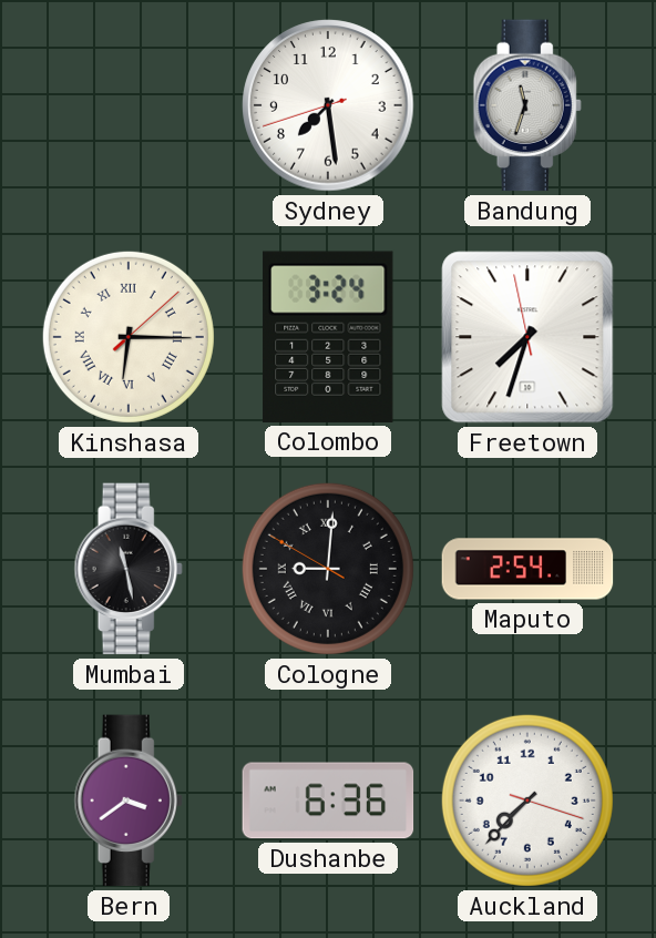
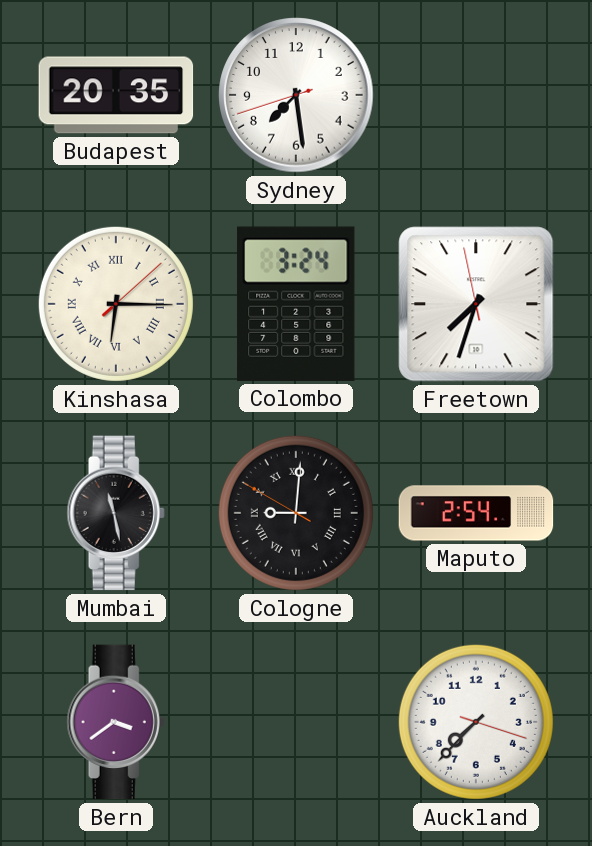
Budapest: none -> 20:35
Bandung: 11:33 -> none
Dushanbe: 6:36 -> none
